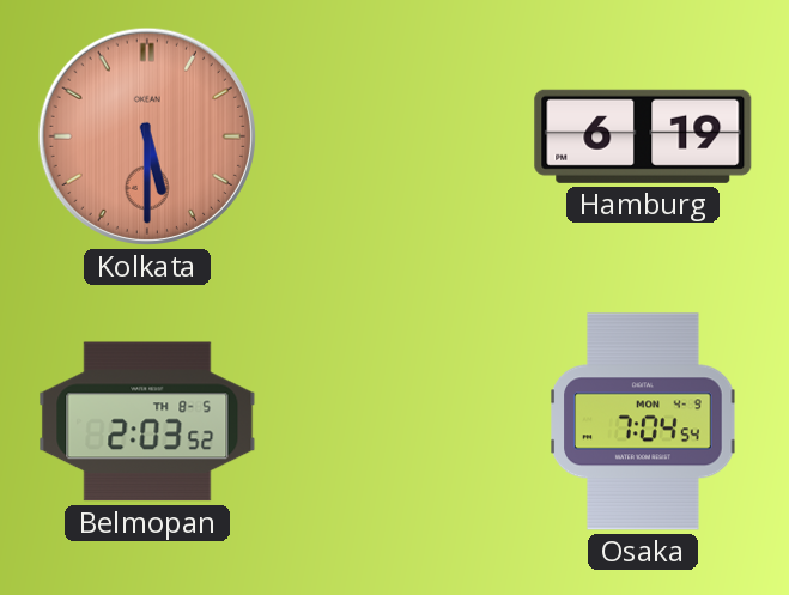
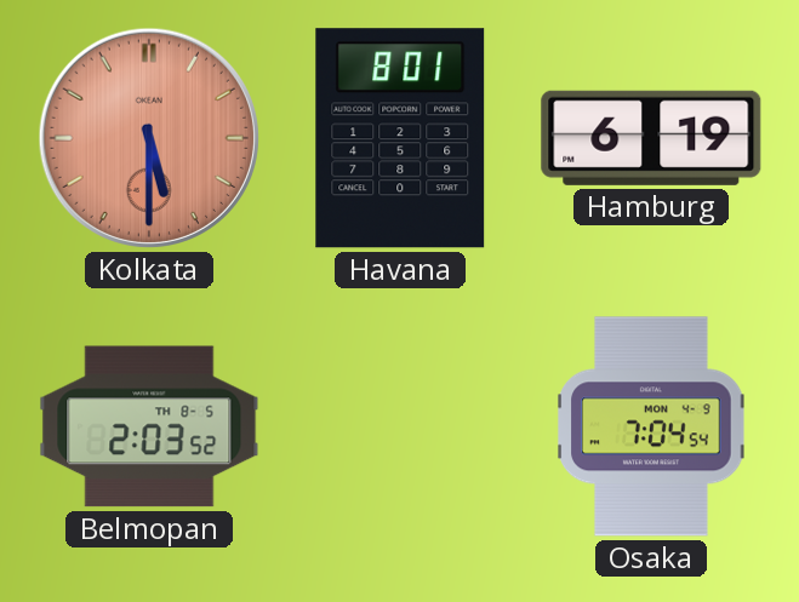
Havana: none -> 8:01
